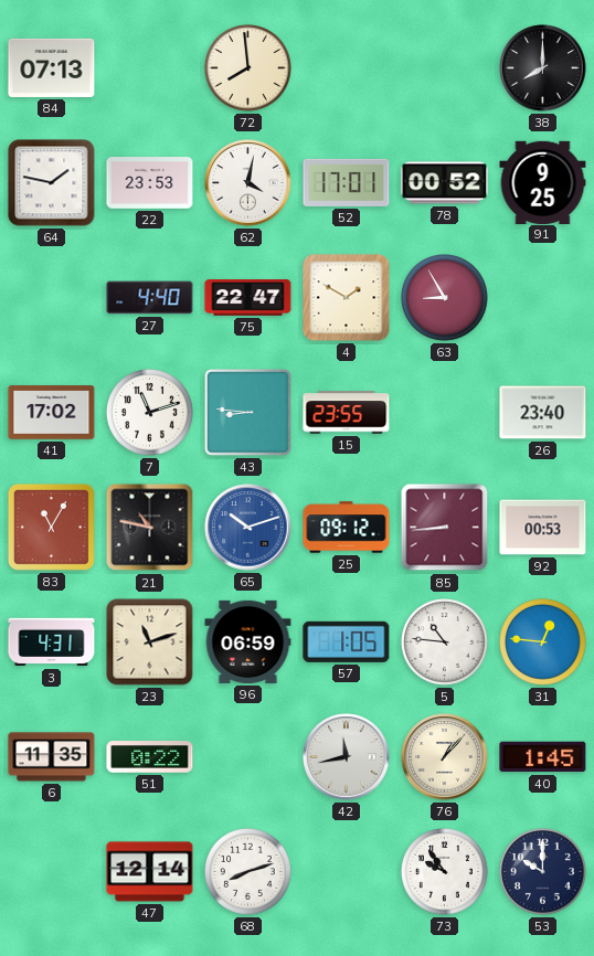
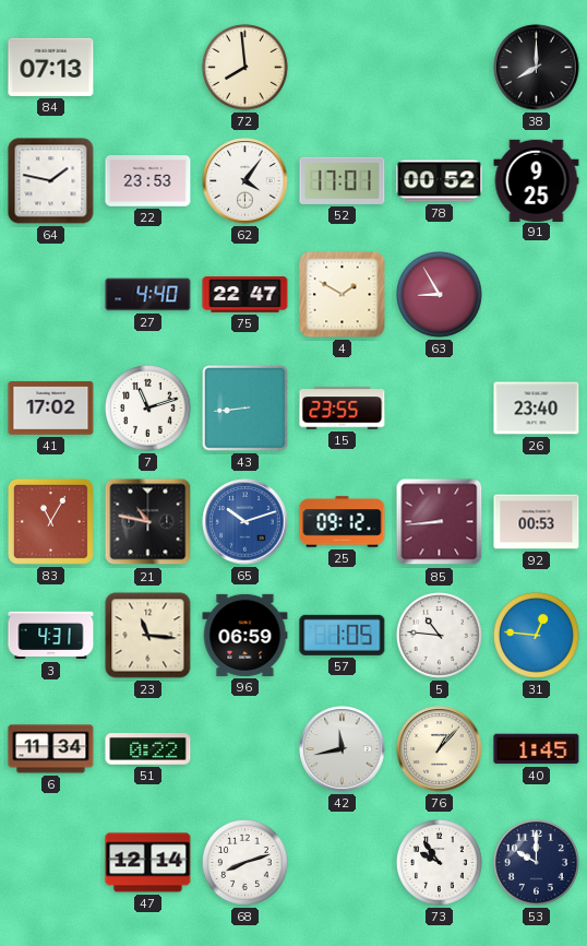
62: 4:02 -> 4:06
43: 8:46 -> 8:44
23: 11:12 -> 11:16
6: 11:35 -> 11:34
